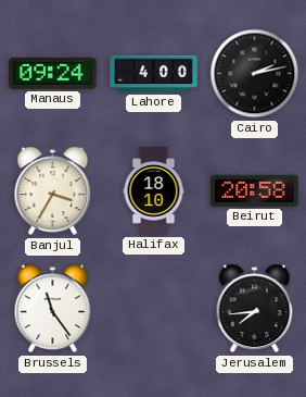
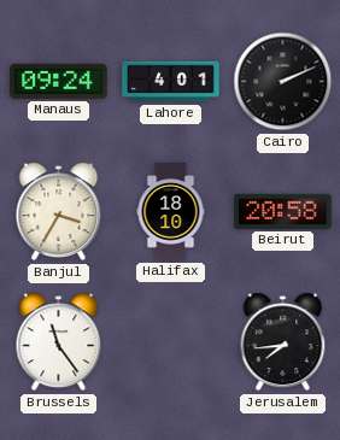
Lahore: 4:00 -> 4:01
Cairo: 2:13 -> 2:11
